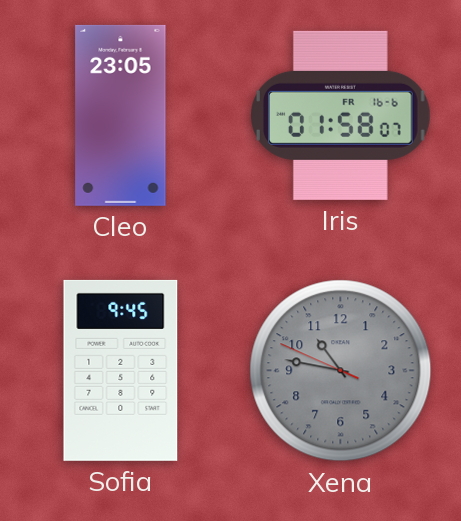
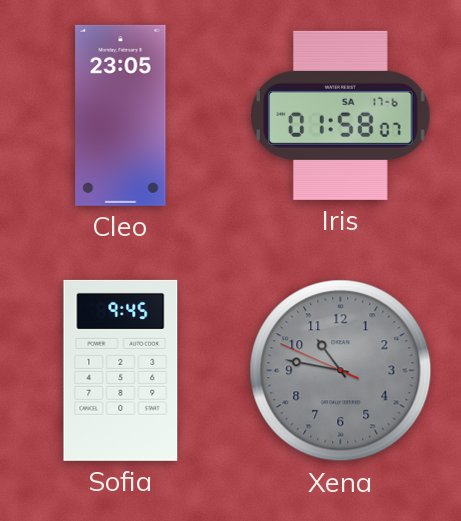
Iris date: FR 16-6 -> SA 17-6
